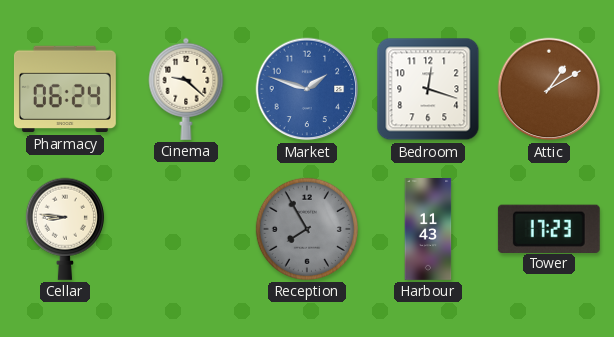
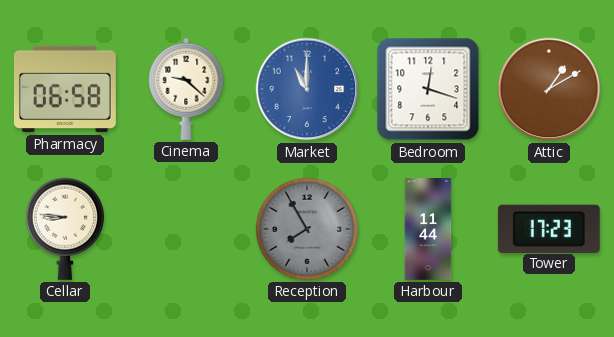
Pharmacy: 06:24 -> 06:58
Market: 1:48 -> 11:00
Harbour: 11:43 -> 11:44
